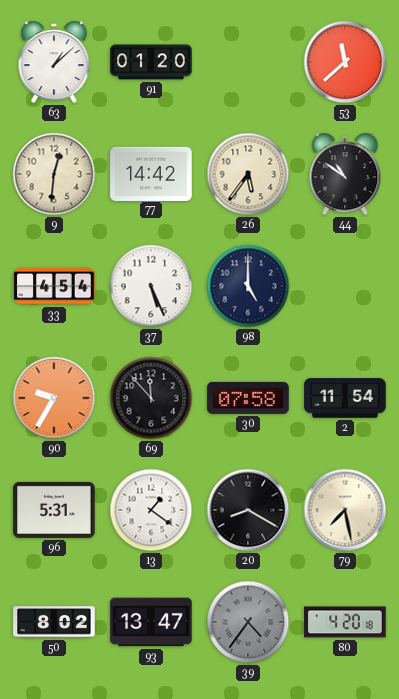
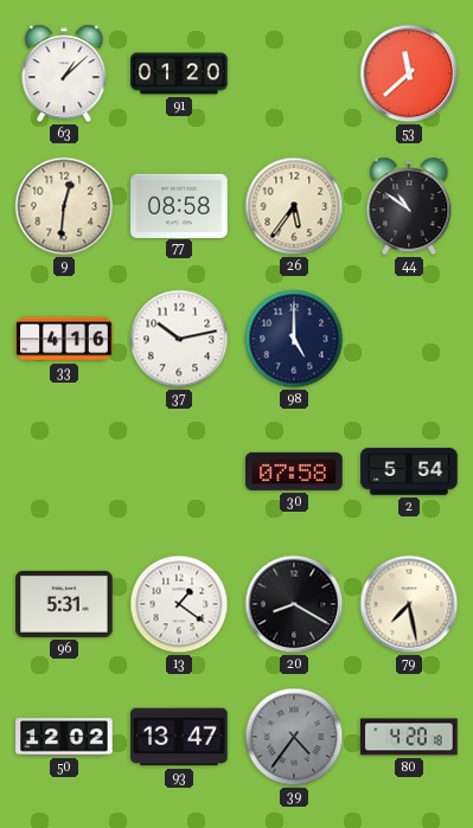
77: 14:42 -> 08:58
33: 4:54 -> 4:16
37: 5:26 -> 10:13
90: 9:35 -> none
69: 11:53 -> none
2: 11:54 -> 5:54
50: 8:02 -> 12:02
